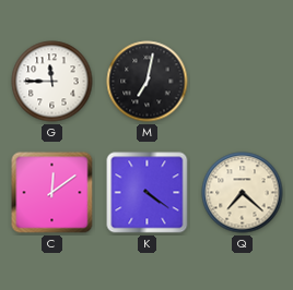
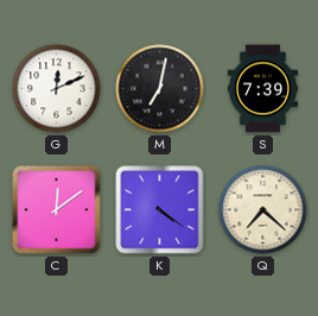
G: 11:45 -> 12:11
S: none -> 7:39
